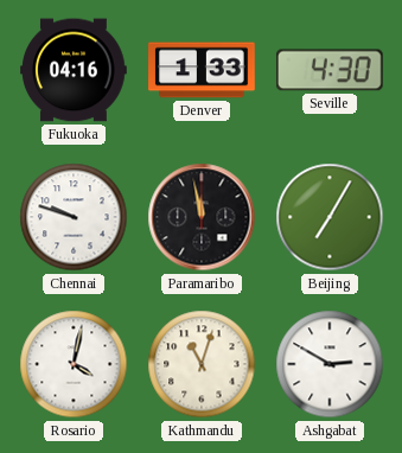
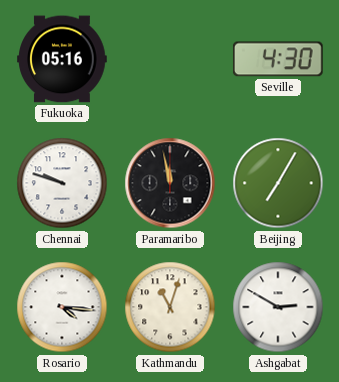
Fukuoka: 04:16 -> 05:16
Denver: 1:33 -> none
Rosario: 4:02 -> 4:16
